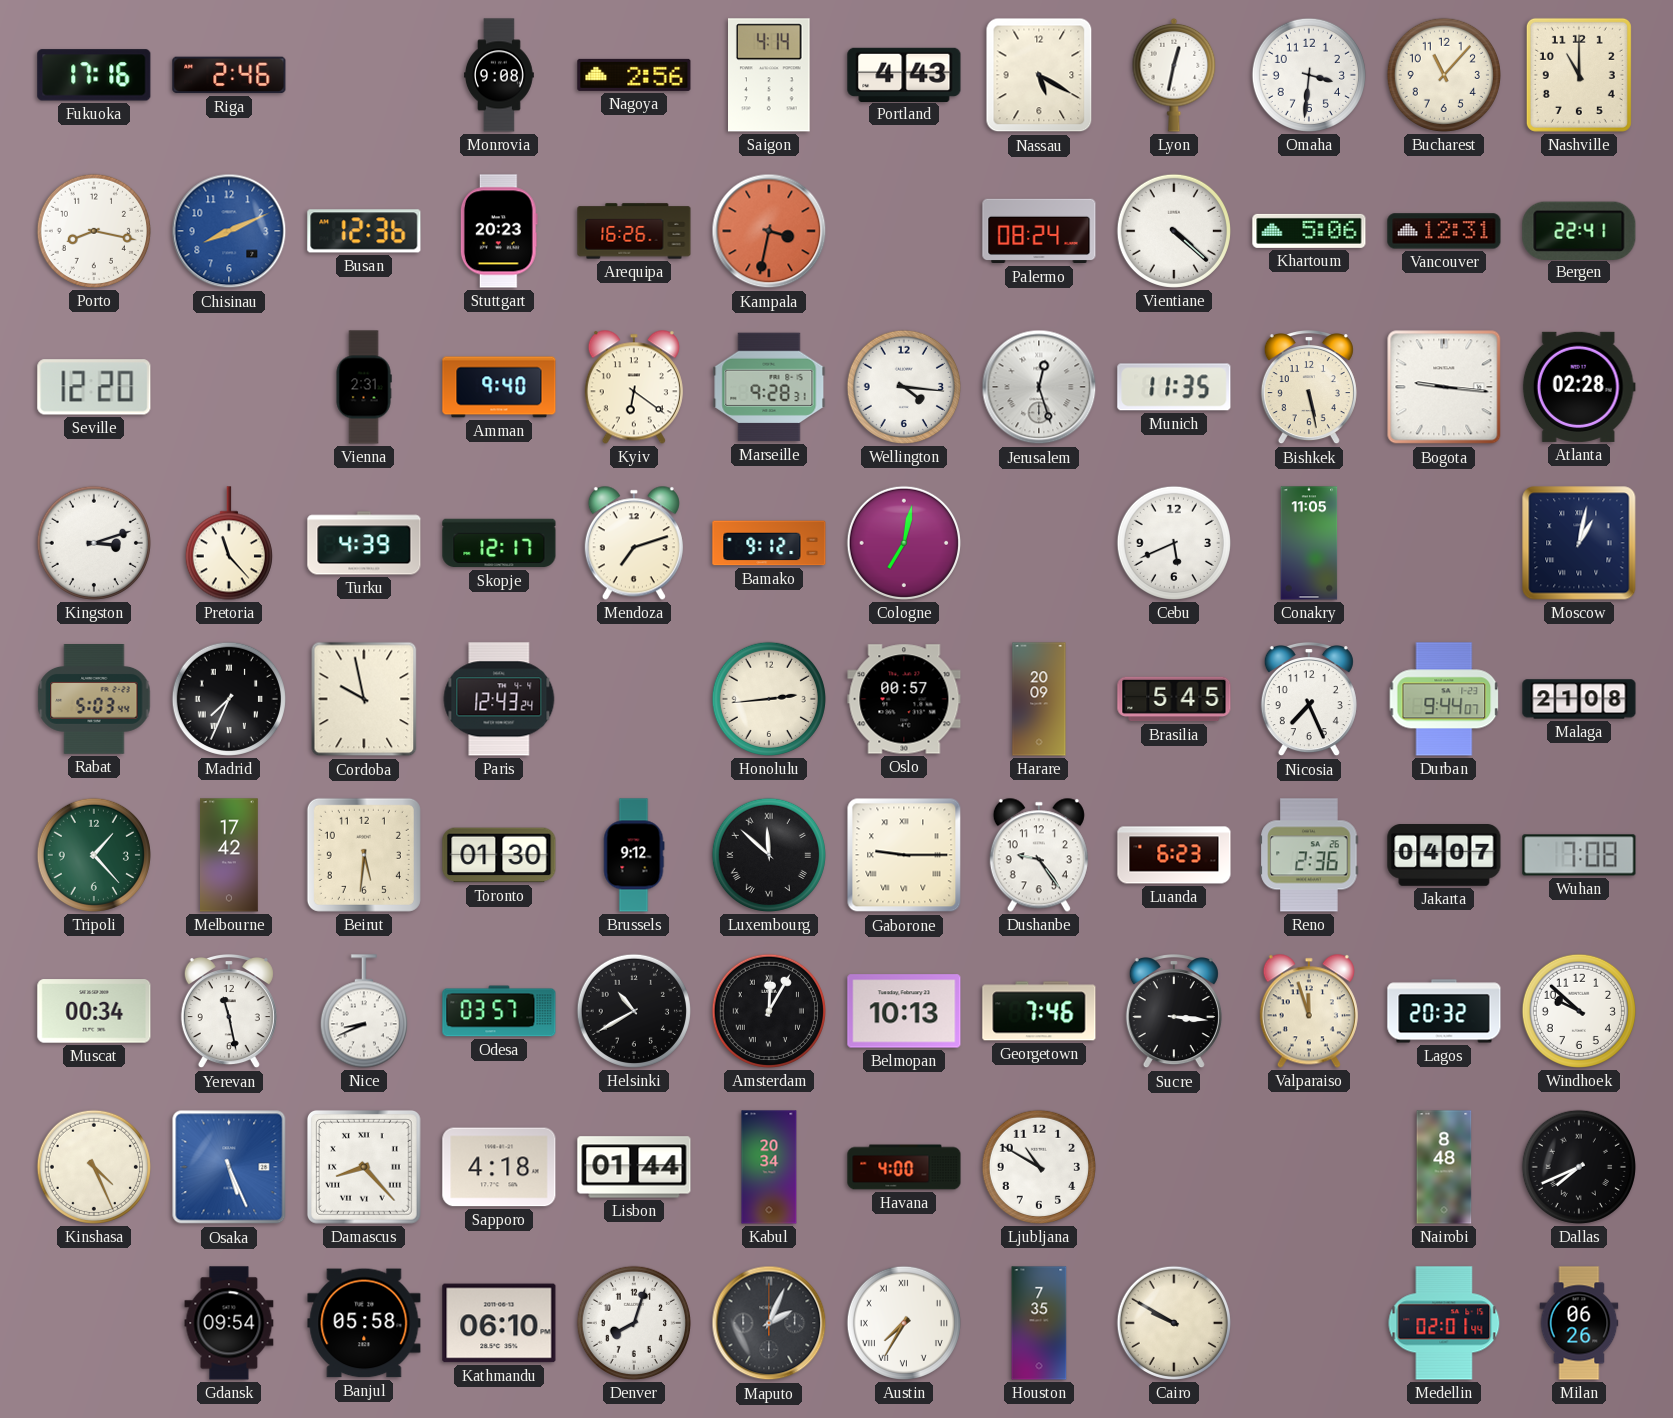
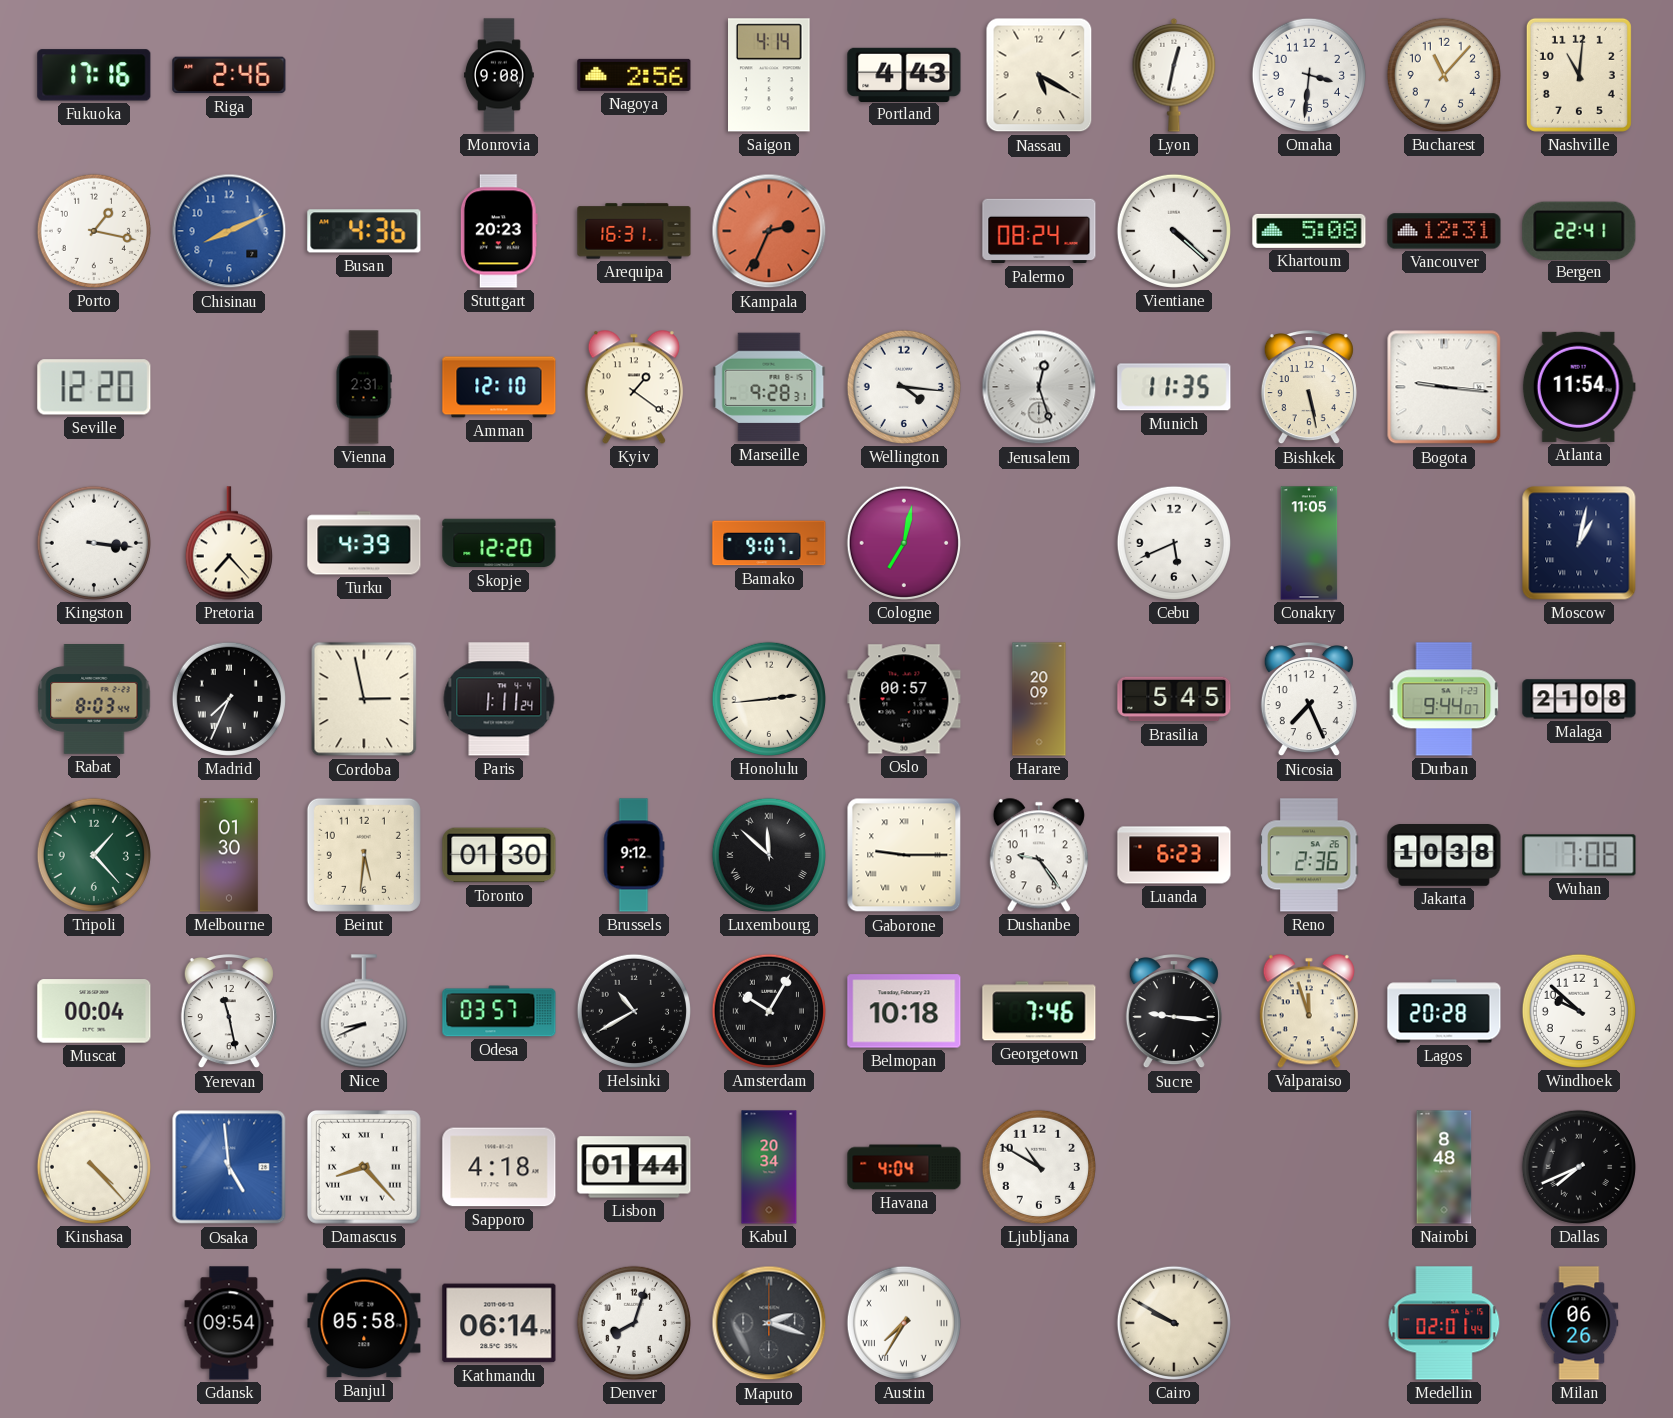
Nashville: 11:00 -> 11:01
Porto: 8:17 -> 1:17
Busan: 12:36 -> 4:36
Arequipa: 16:26 -> 16:31
Kampala: 3:32 -> 2:34
Khartoum: 5:06 -> 5:08
Amman: 9:40 -> 12:10
Kyiv: 6:21 -> 1:21
Atlanta: 02:28 -> 11:54
Kingston: 3:12 -> 3:16
Pretoria: 11:23 -> 7:23
Skopje: 12:17 -> 12:20
Mendoza: 7:12 -> none
Bamako: 9:12 -> 9:07
Rabat: 5:03 -> 8:03
Cordoba: 9:58 -> 2:58
Paris: 12:43 -> 1:11
Melbourne: 17:42 -> 01:30
Jakarta: 04:07 -> 10:38
Muscat: 00:34 -> 00:04
Amsterdam: 12:05 -> 10:05
Belmopan: 10:13 -> 10:18
Sucre: 3:16 -> 9:16
Lagos: 20:32 -> 20:28
Kinshasa: 4:26 -> 4:23
Osaka: 5:26 -> 4:59
Havana: 4:00 -> 4:04
Kathmandu: 06:10 -> 06:14
Maputo: 2:04 -> 2:18
Houston: 7:35 -> none
